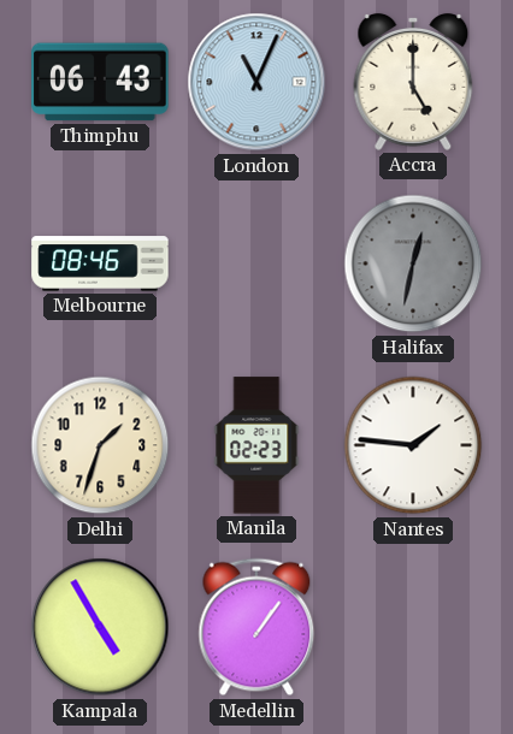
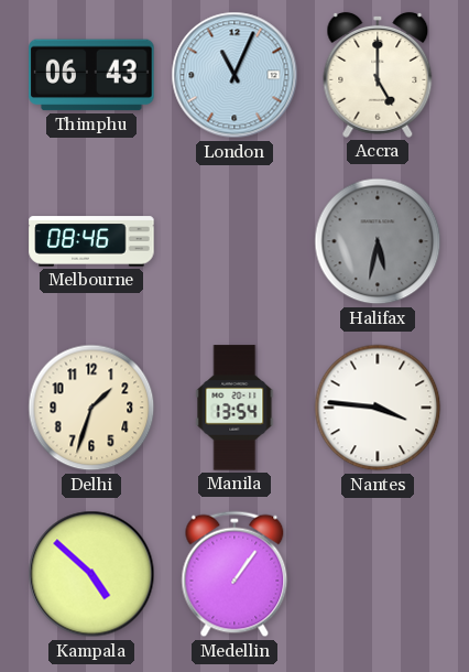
Halifax: 12:32 -> 5:32
Manila: 02:23 -> 13:54
Nantes: 1:46 -> 3:46
Kampala: 4:55 -> 4:52
